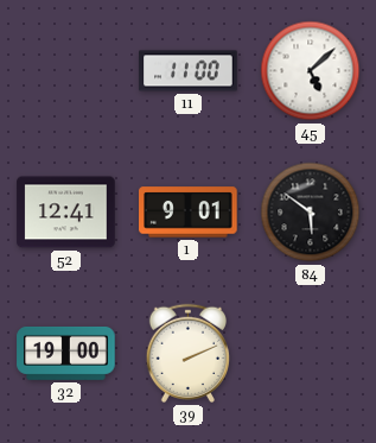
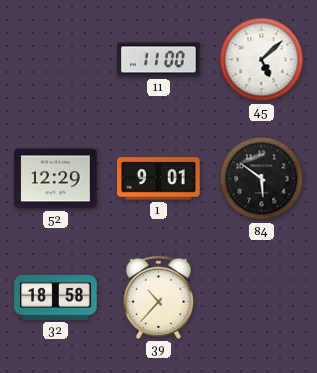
52: 12:41 -> 12:29
32: 19:00 -> 18:58
39: 2:11 -> 10:37
